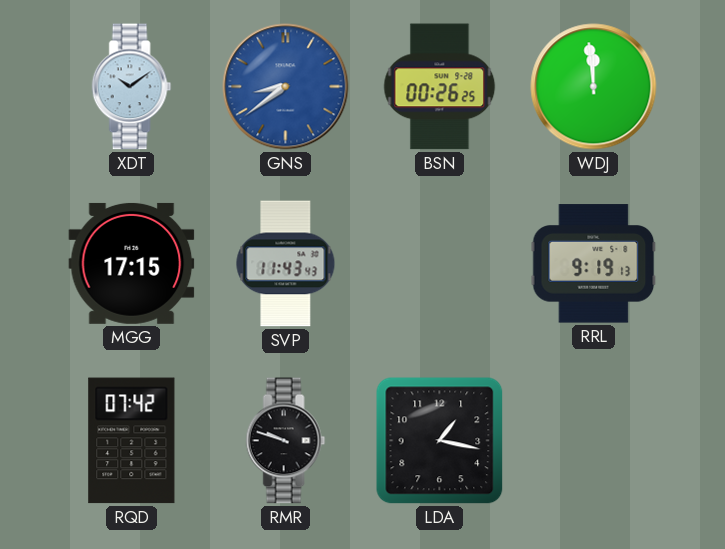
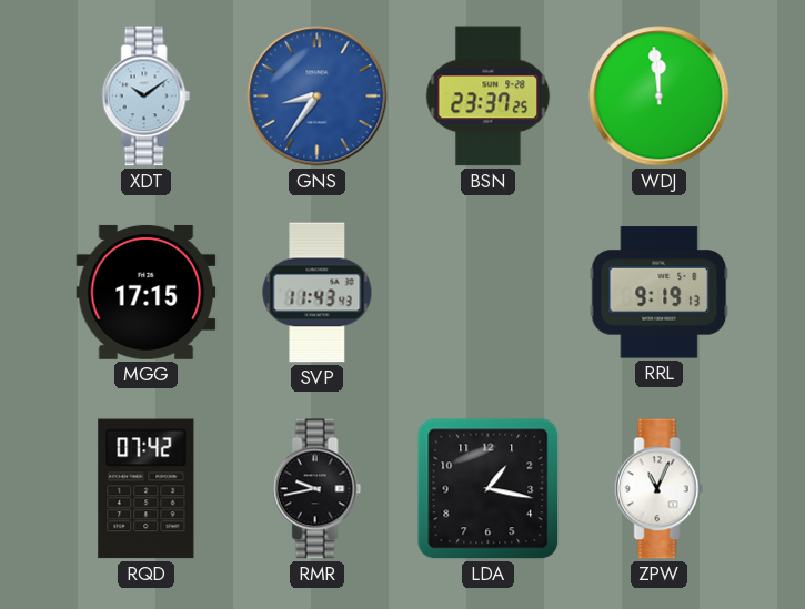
GNS: 8:39 -> 8:36
BSN: 00:26 -> 23:37
RMR: 9:48 -> 9:43
ZPW: none -> 11:04
